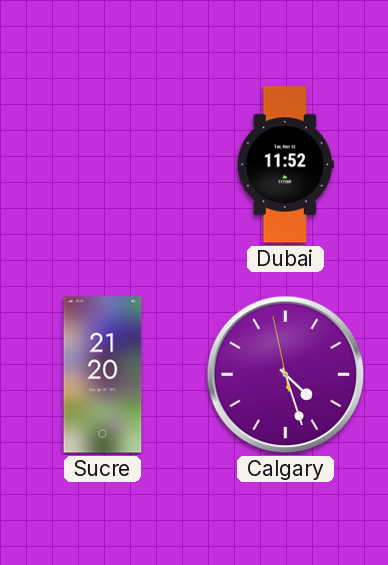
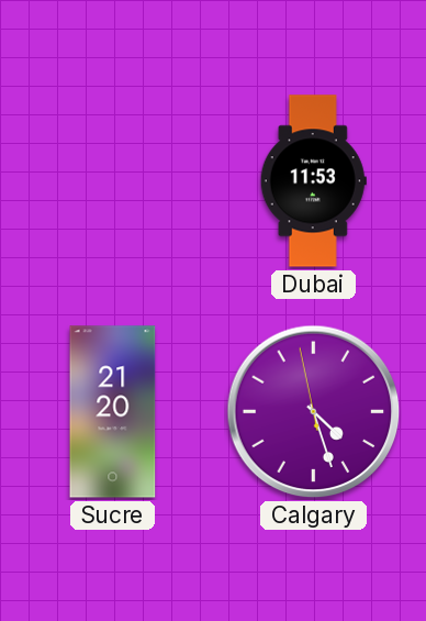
Dubai: 11:52 -> 11:53
